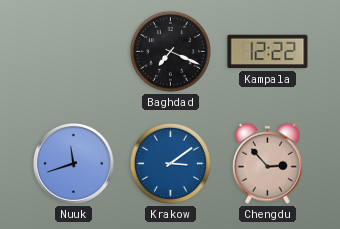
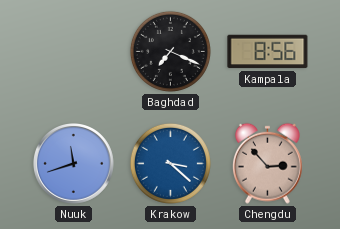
Kampala: 12:22 -> 8:56
Krakow: 3:09 -> 3:22
